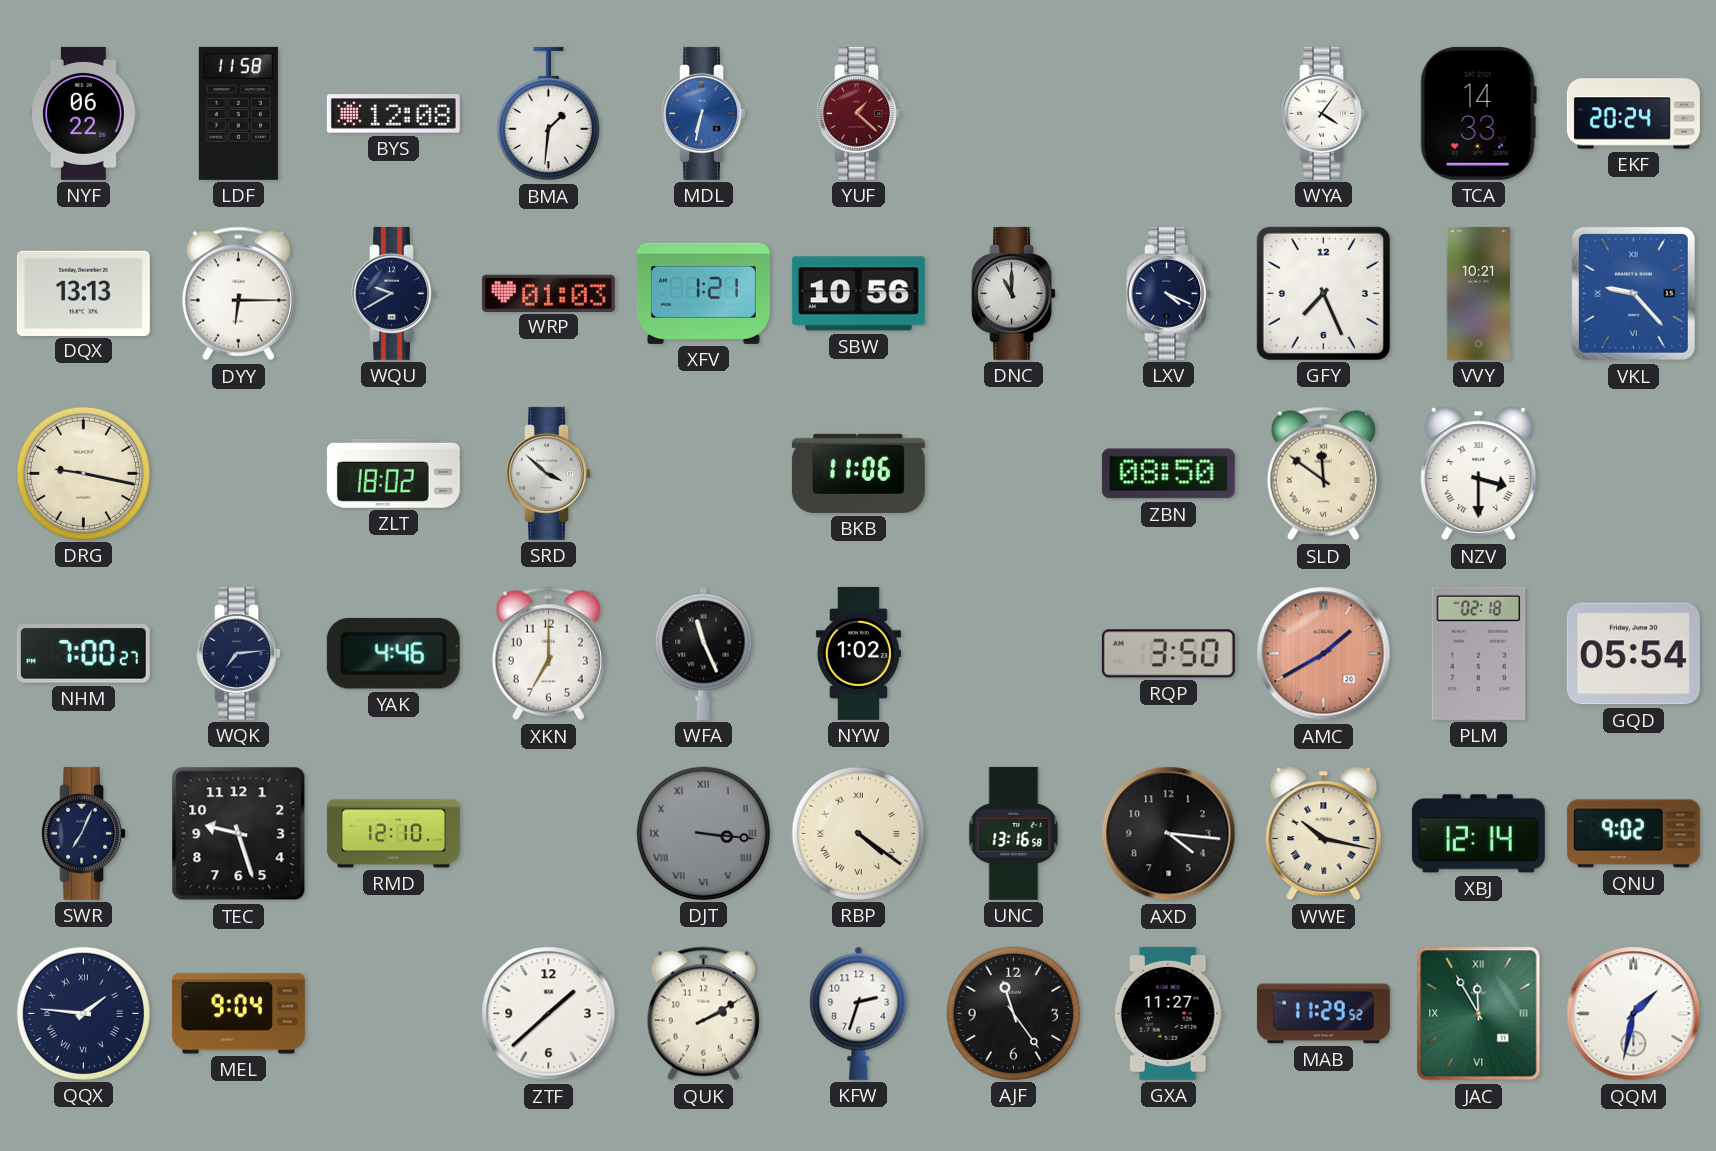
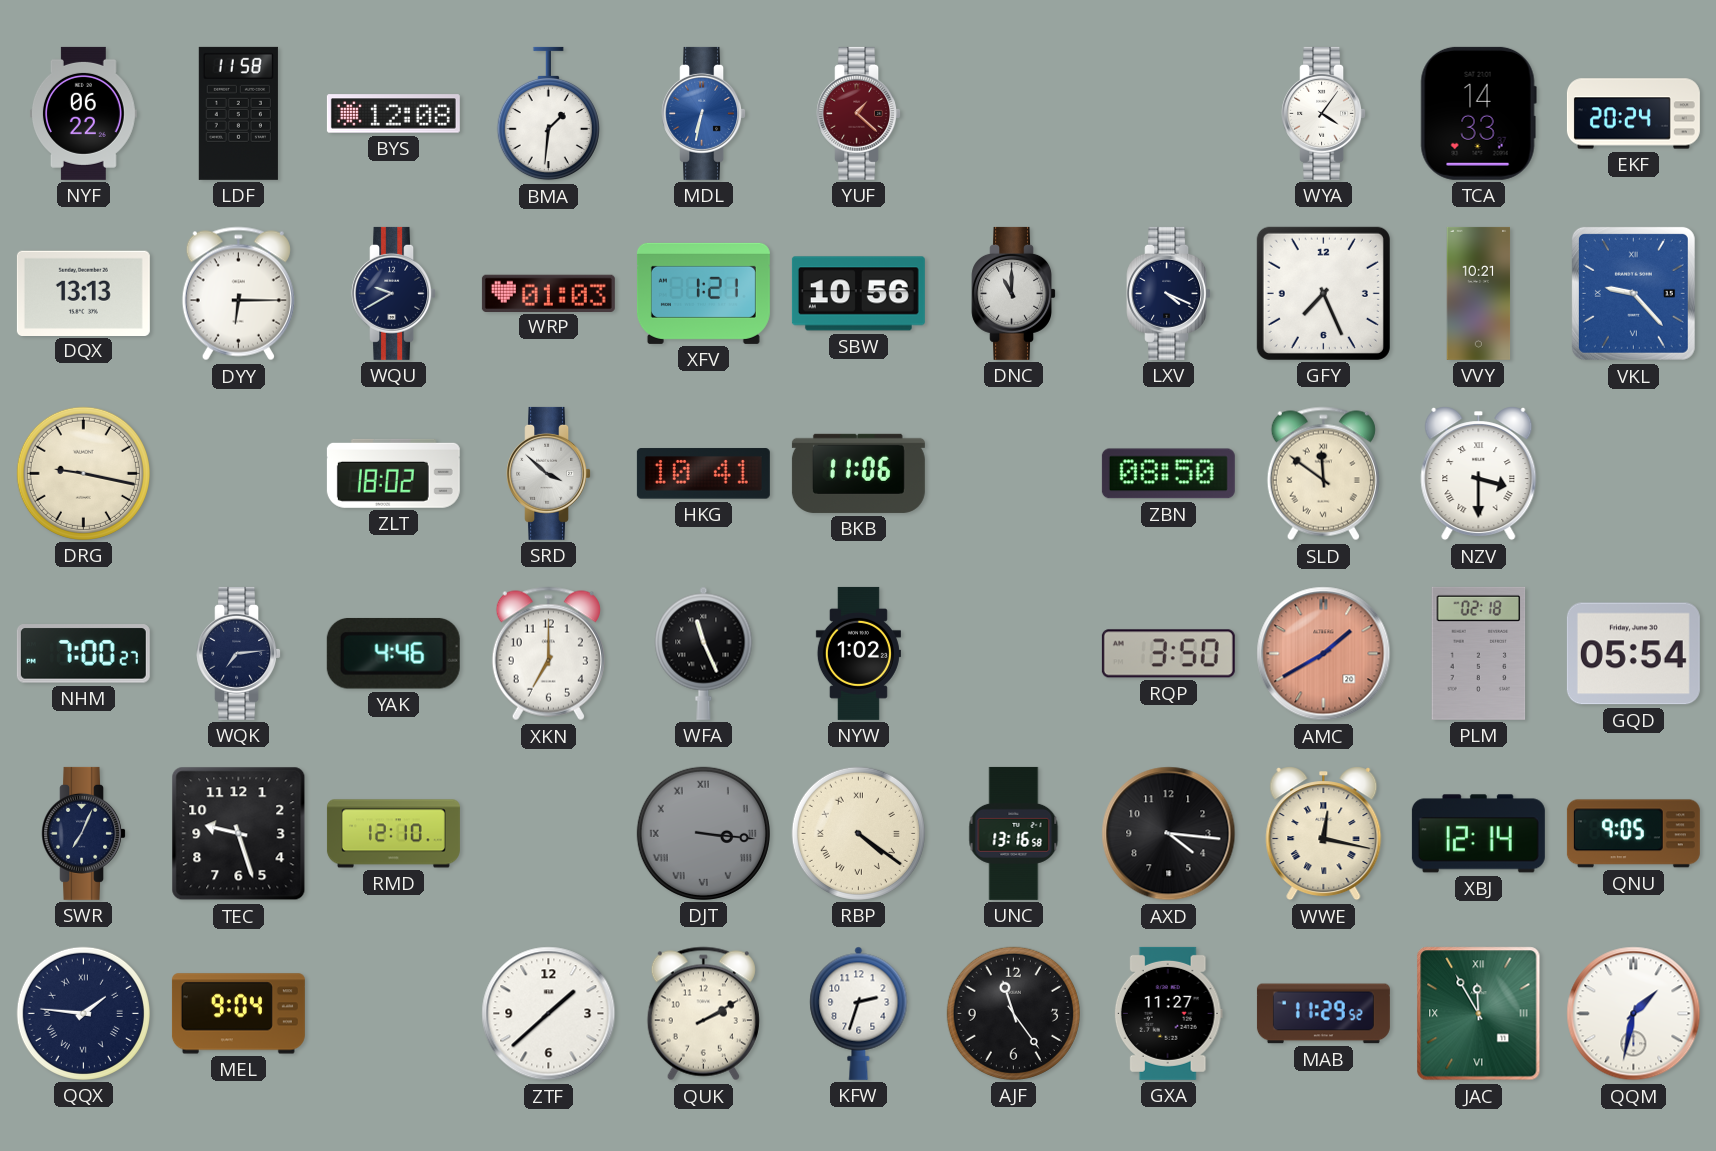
HKG: none -> 10:41
WWE: 10:17 -> 12:17
QNU: 9:02 -> 9:05
